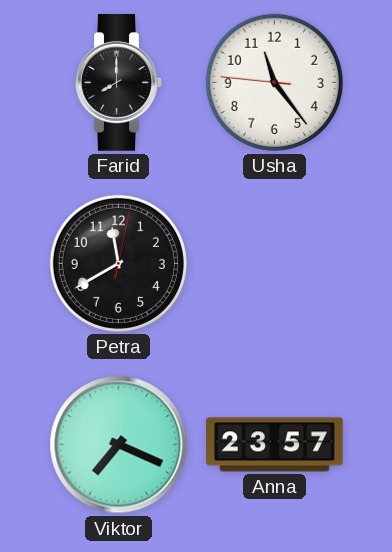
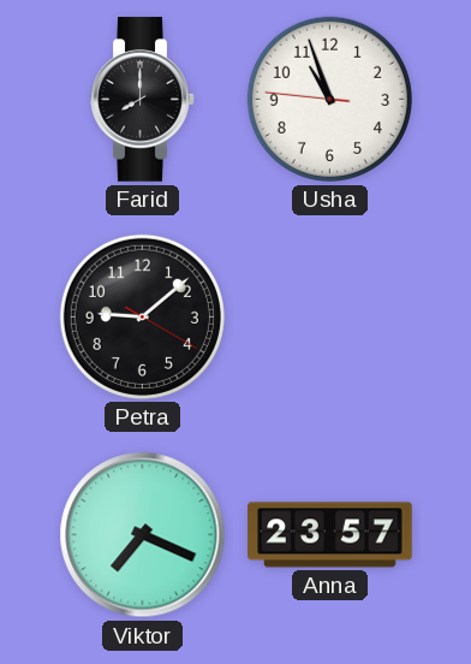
Usha: 11:23 -> 10:56
Petra: 11:40 -> 9:08
